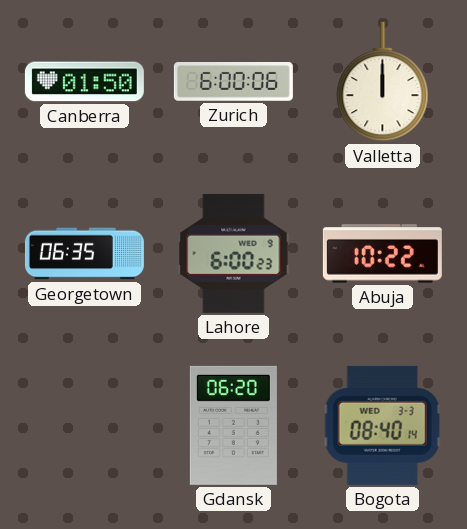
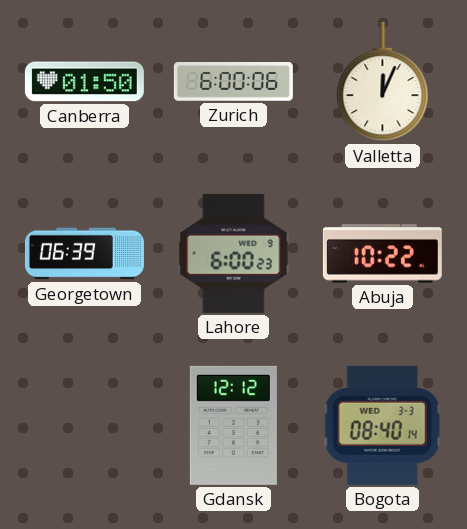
Valletta: 12:00 -> 12:04
Georgetown: 06:35 -> 06:39
Gdansk: 06:20 -> 12:12
